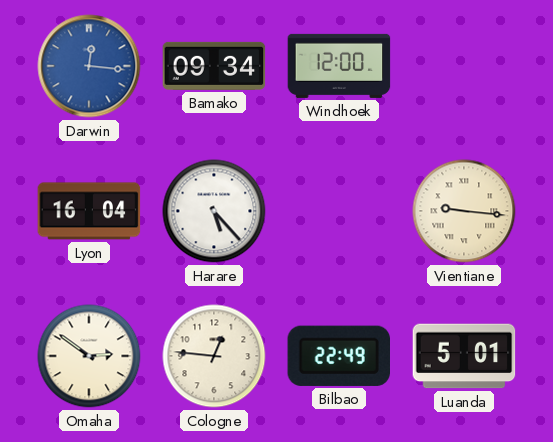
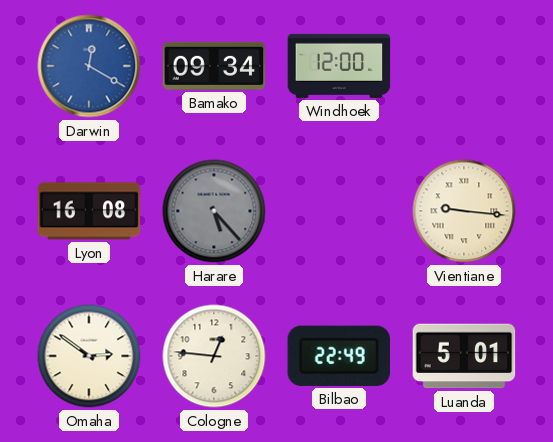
Darwin: 12:16 -> 12:20
Lyon: 16:04 -> 16:08
Harare dial: white -> grey
